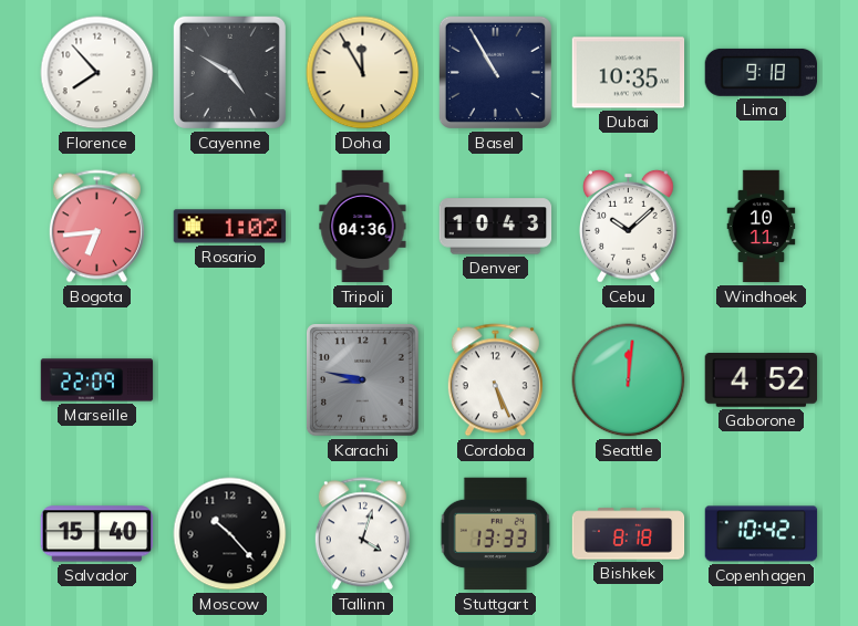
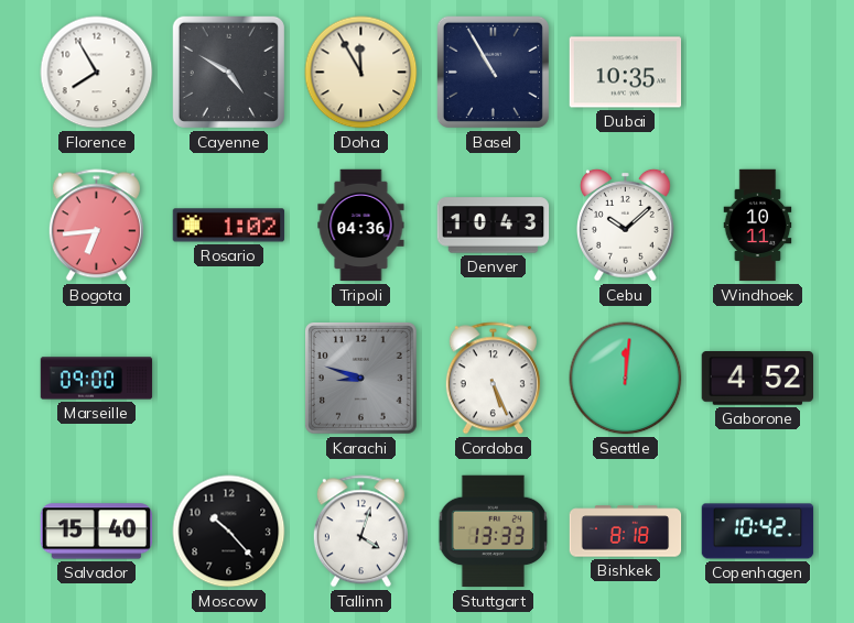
Florence: 7:53 -> 7:55
Lima: 9:18 -> none
Marseille: 22:09 -> 09:00
Karachi: 8:47 -> 8:48
